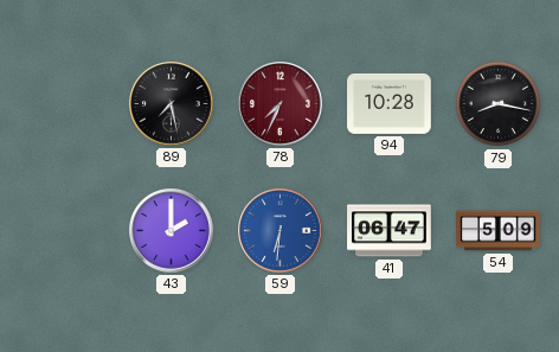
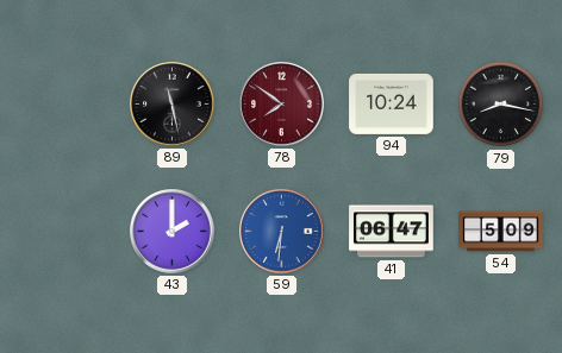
89: 7:28 -> 11:28
78: 7:34 -> 7:51
94: 10:28 -> 10:24
